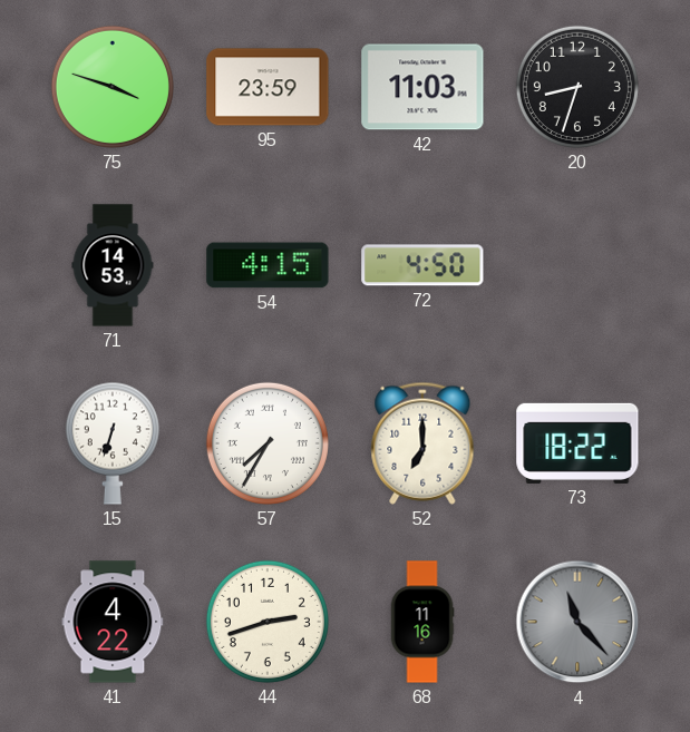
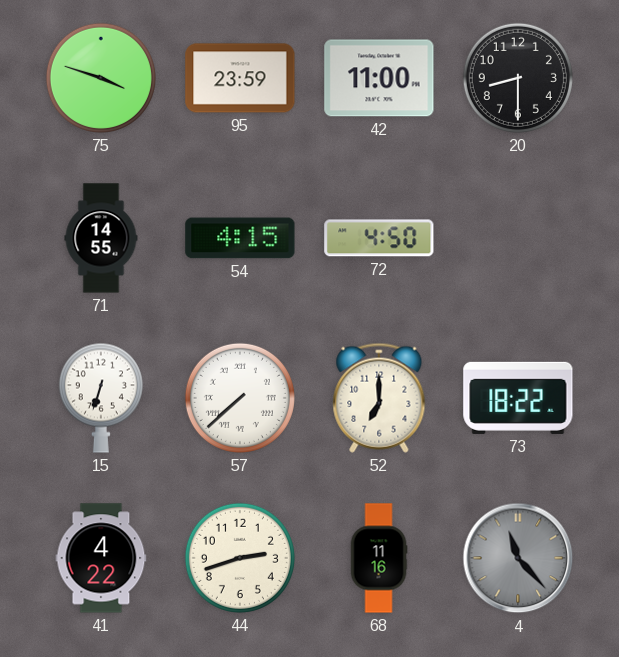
42: 11:03 -> 11:00
20: 8:33 -> 8:30
71: 14:53 -> 14:55
57: 7:35 -> 7:38
